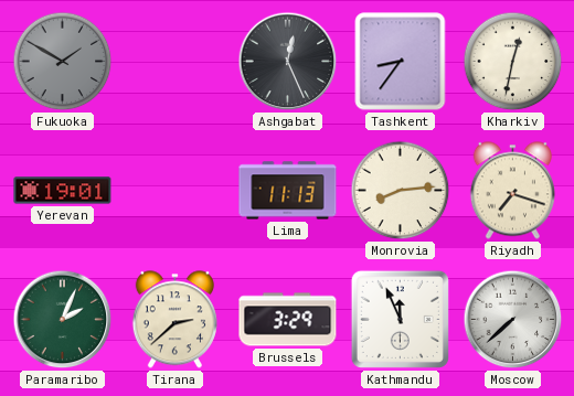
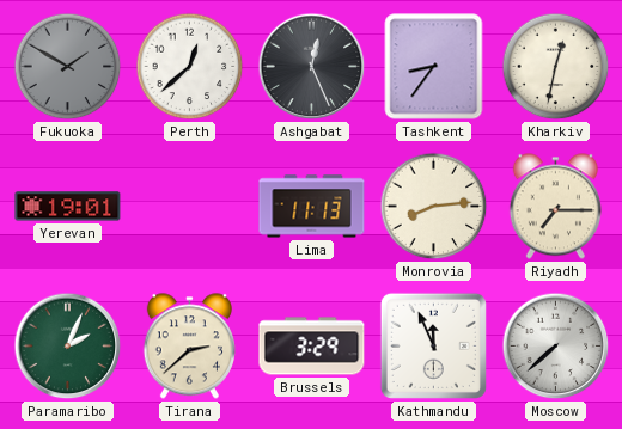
Perth: none -> 12:38
Riyadh: 7:18 -> 7:15
